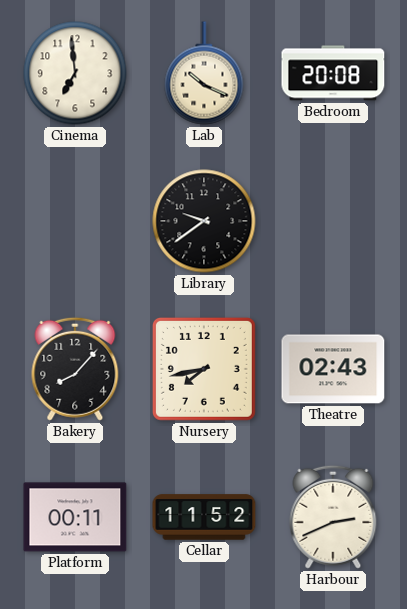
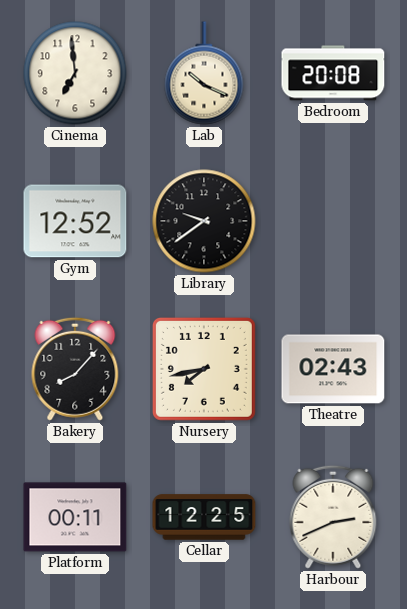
Gym: none -> 12:52
Cellar: 11:52 -> 12:25
